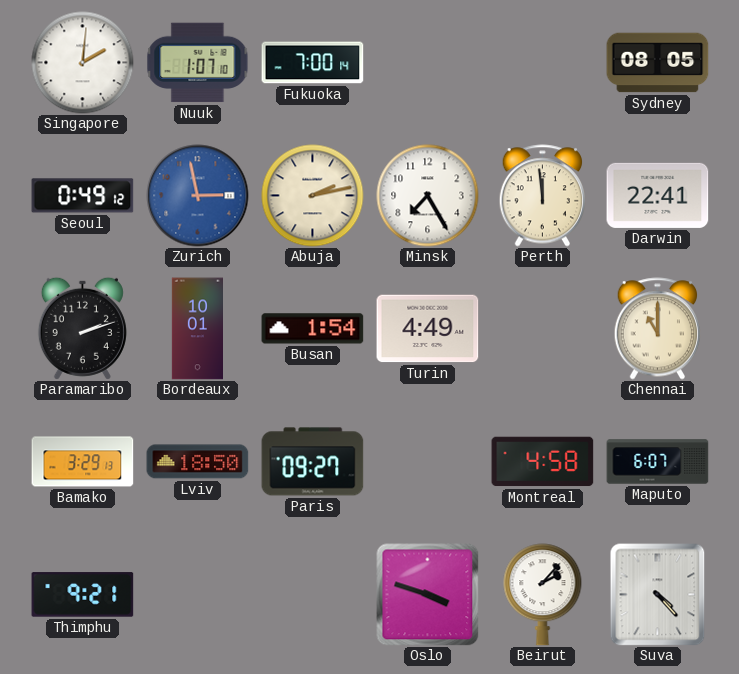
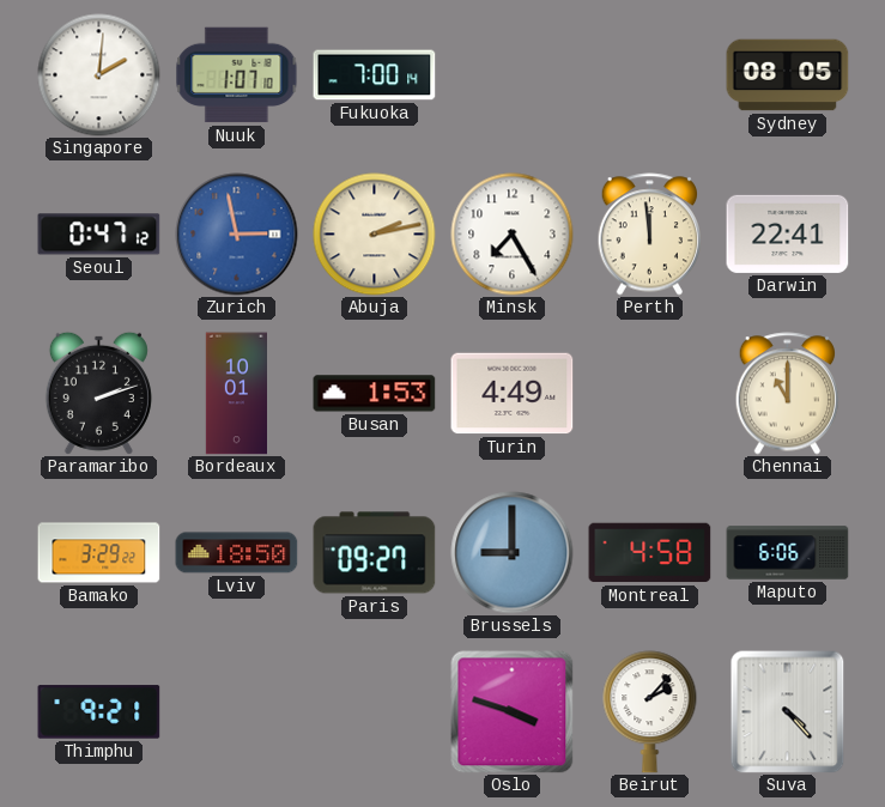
Seoul: 0:49 -> 0:47
Busan: 1:54 -> 1:53
Bamako: 3:29:13 -> 3:29:22
Brussels: none -> 9:00
Maputo: 6:07 -> 6:06
